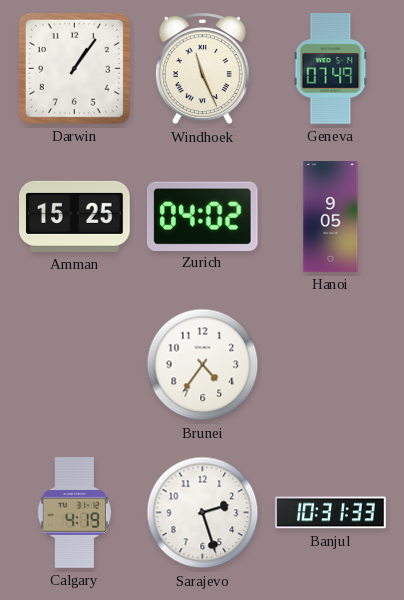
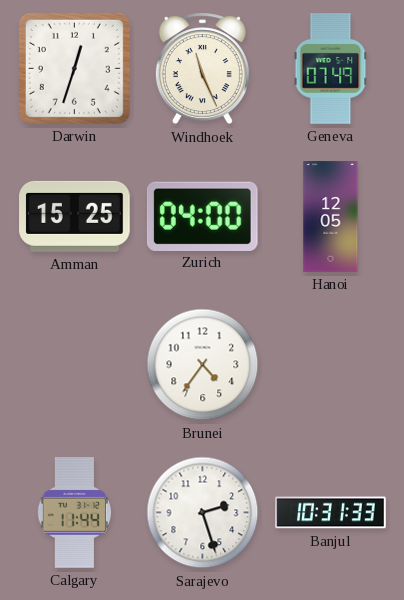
Darwin: 1:06 -> 12:33
Zurich: 04:02 -> 04:00
Hanoi: 9:05 -> 12:05
Calgary: 4:19 -> 11:44
